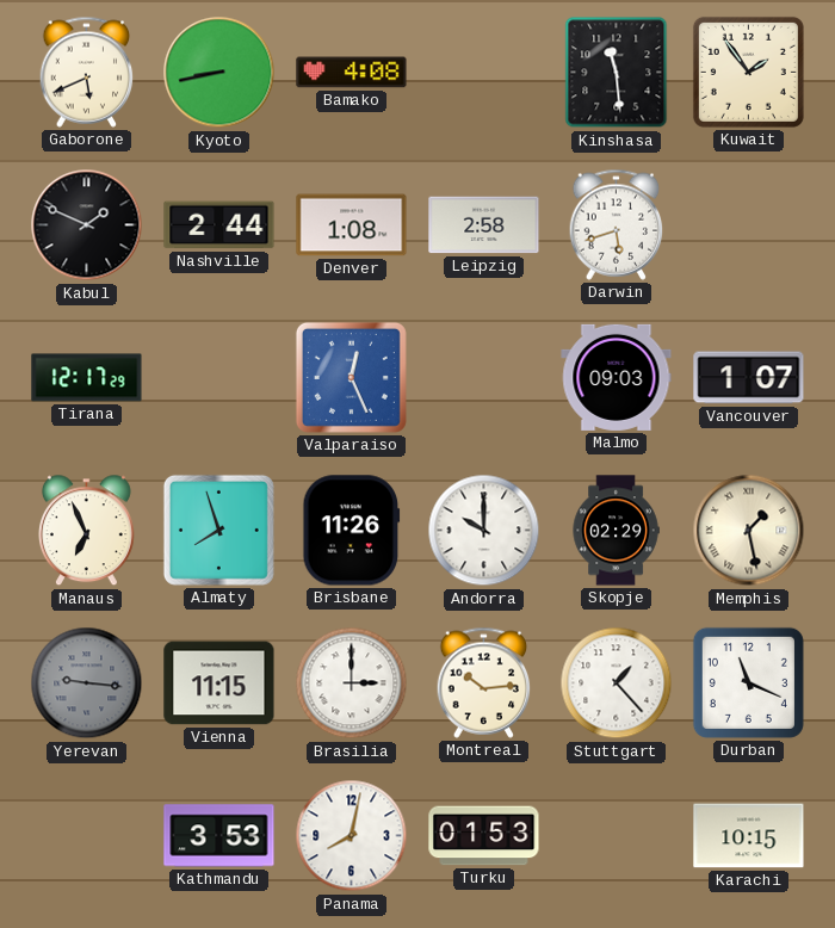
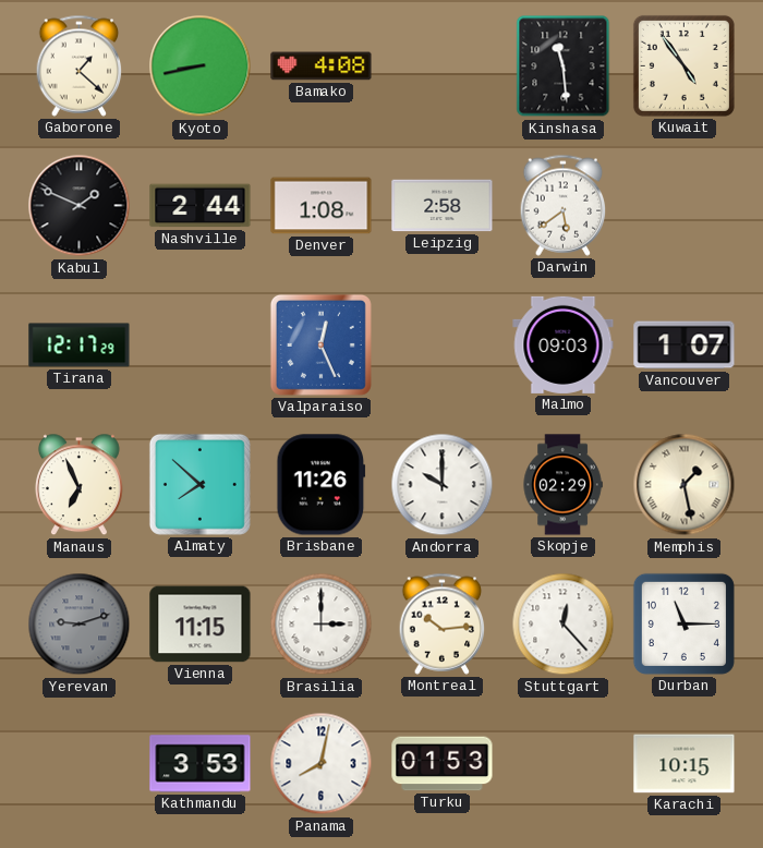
Gaborone: 5:41 -> 1:22
Kuwait: 1:54 -> 4:54
Darwin: 5:42 -> 5:39
Almaty: 7:57 -> 7:52
Yerevan: 9:16 -> 9:12
Stuttgart: 1:23 -> 12:23
Durban: 11:19 -> 11:15
